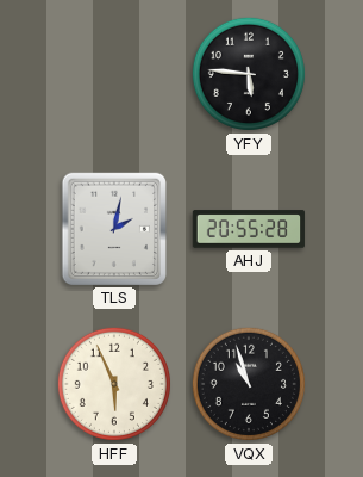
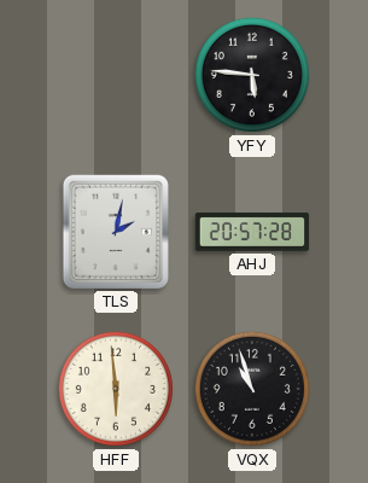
AHJ: 20:55 -> 20:57
HFF: 5:56 -> 5:59
